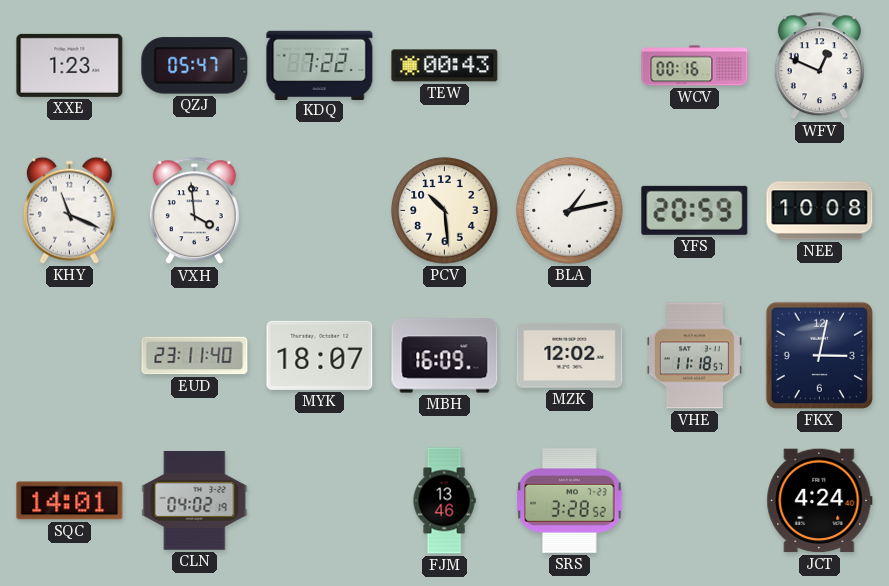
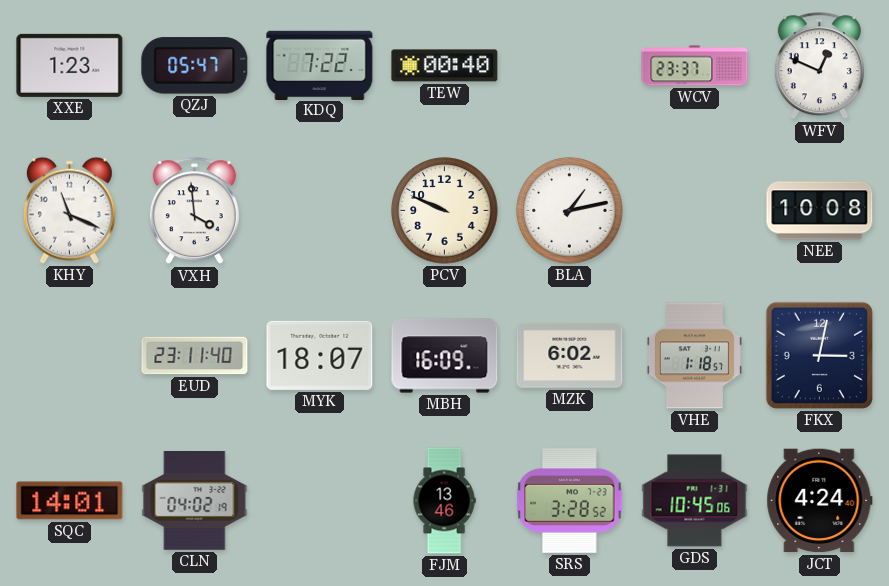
TEW: 00:43 -> 00:40
WCV: 00:16 -> 23:37
PCV: 10:29 -> 9:49
YFS: 20:59 -> none
MZK: 12:02 -> 6:02
VHE: 11:18 -> 1:18
GDS: none -> 10:45
